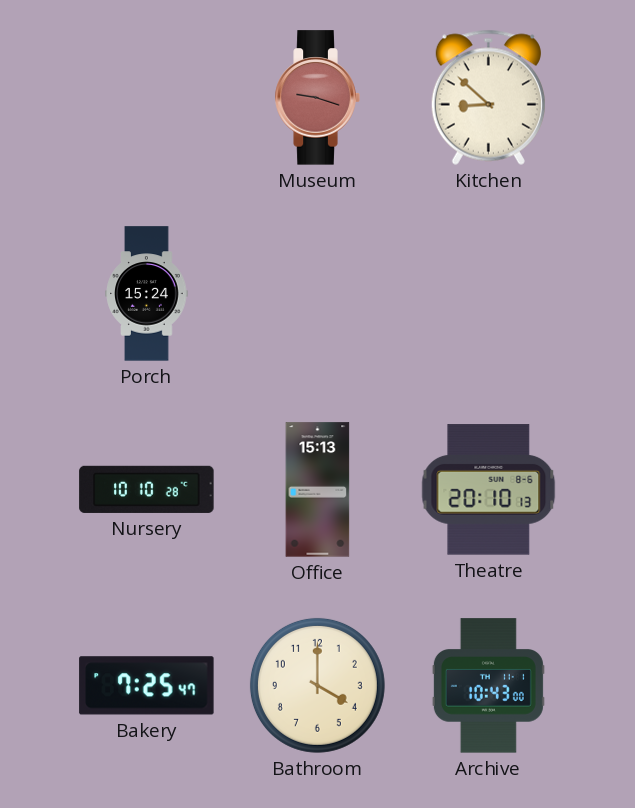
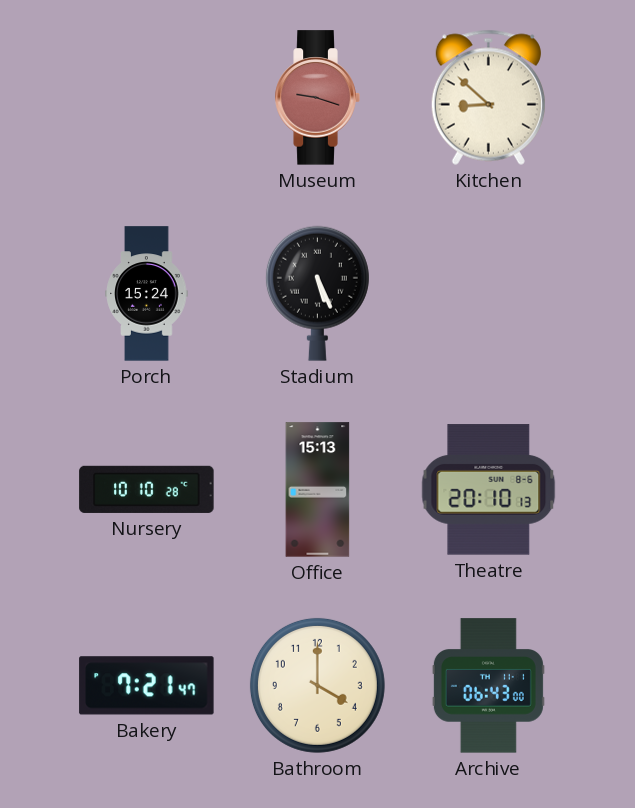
Stadium: none -> 5:26
Bakery: 7:25 -> 7:21
Archive: 10:43 -> 06:43
